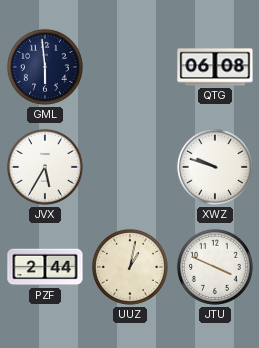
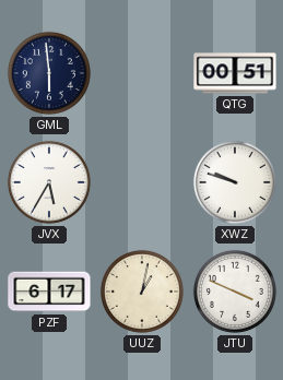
QTG: 06:08 -> 00:51
PZF: 2:44 -> 6:17
